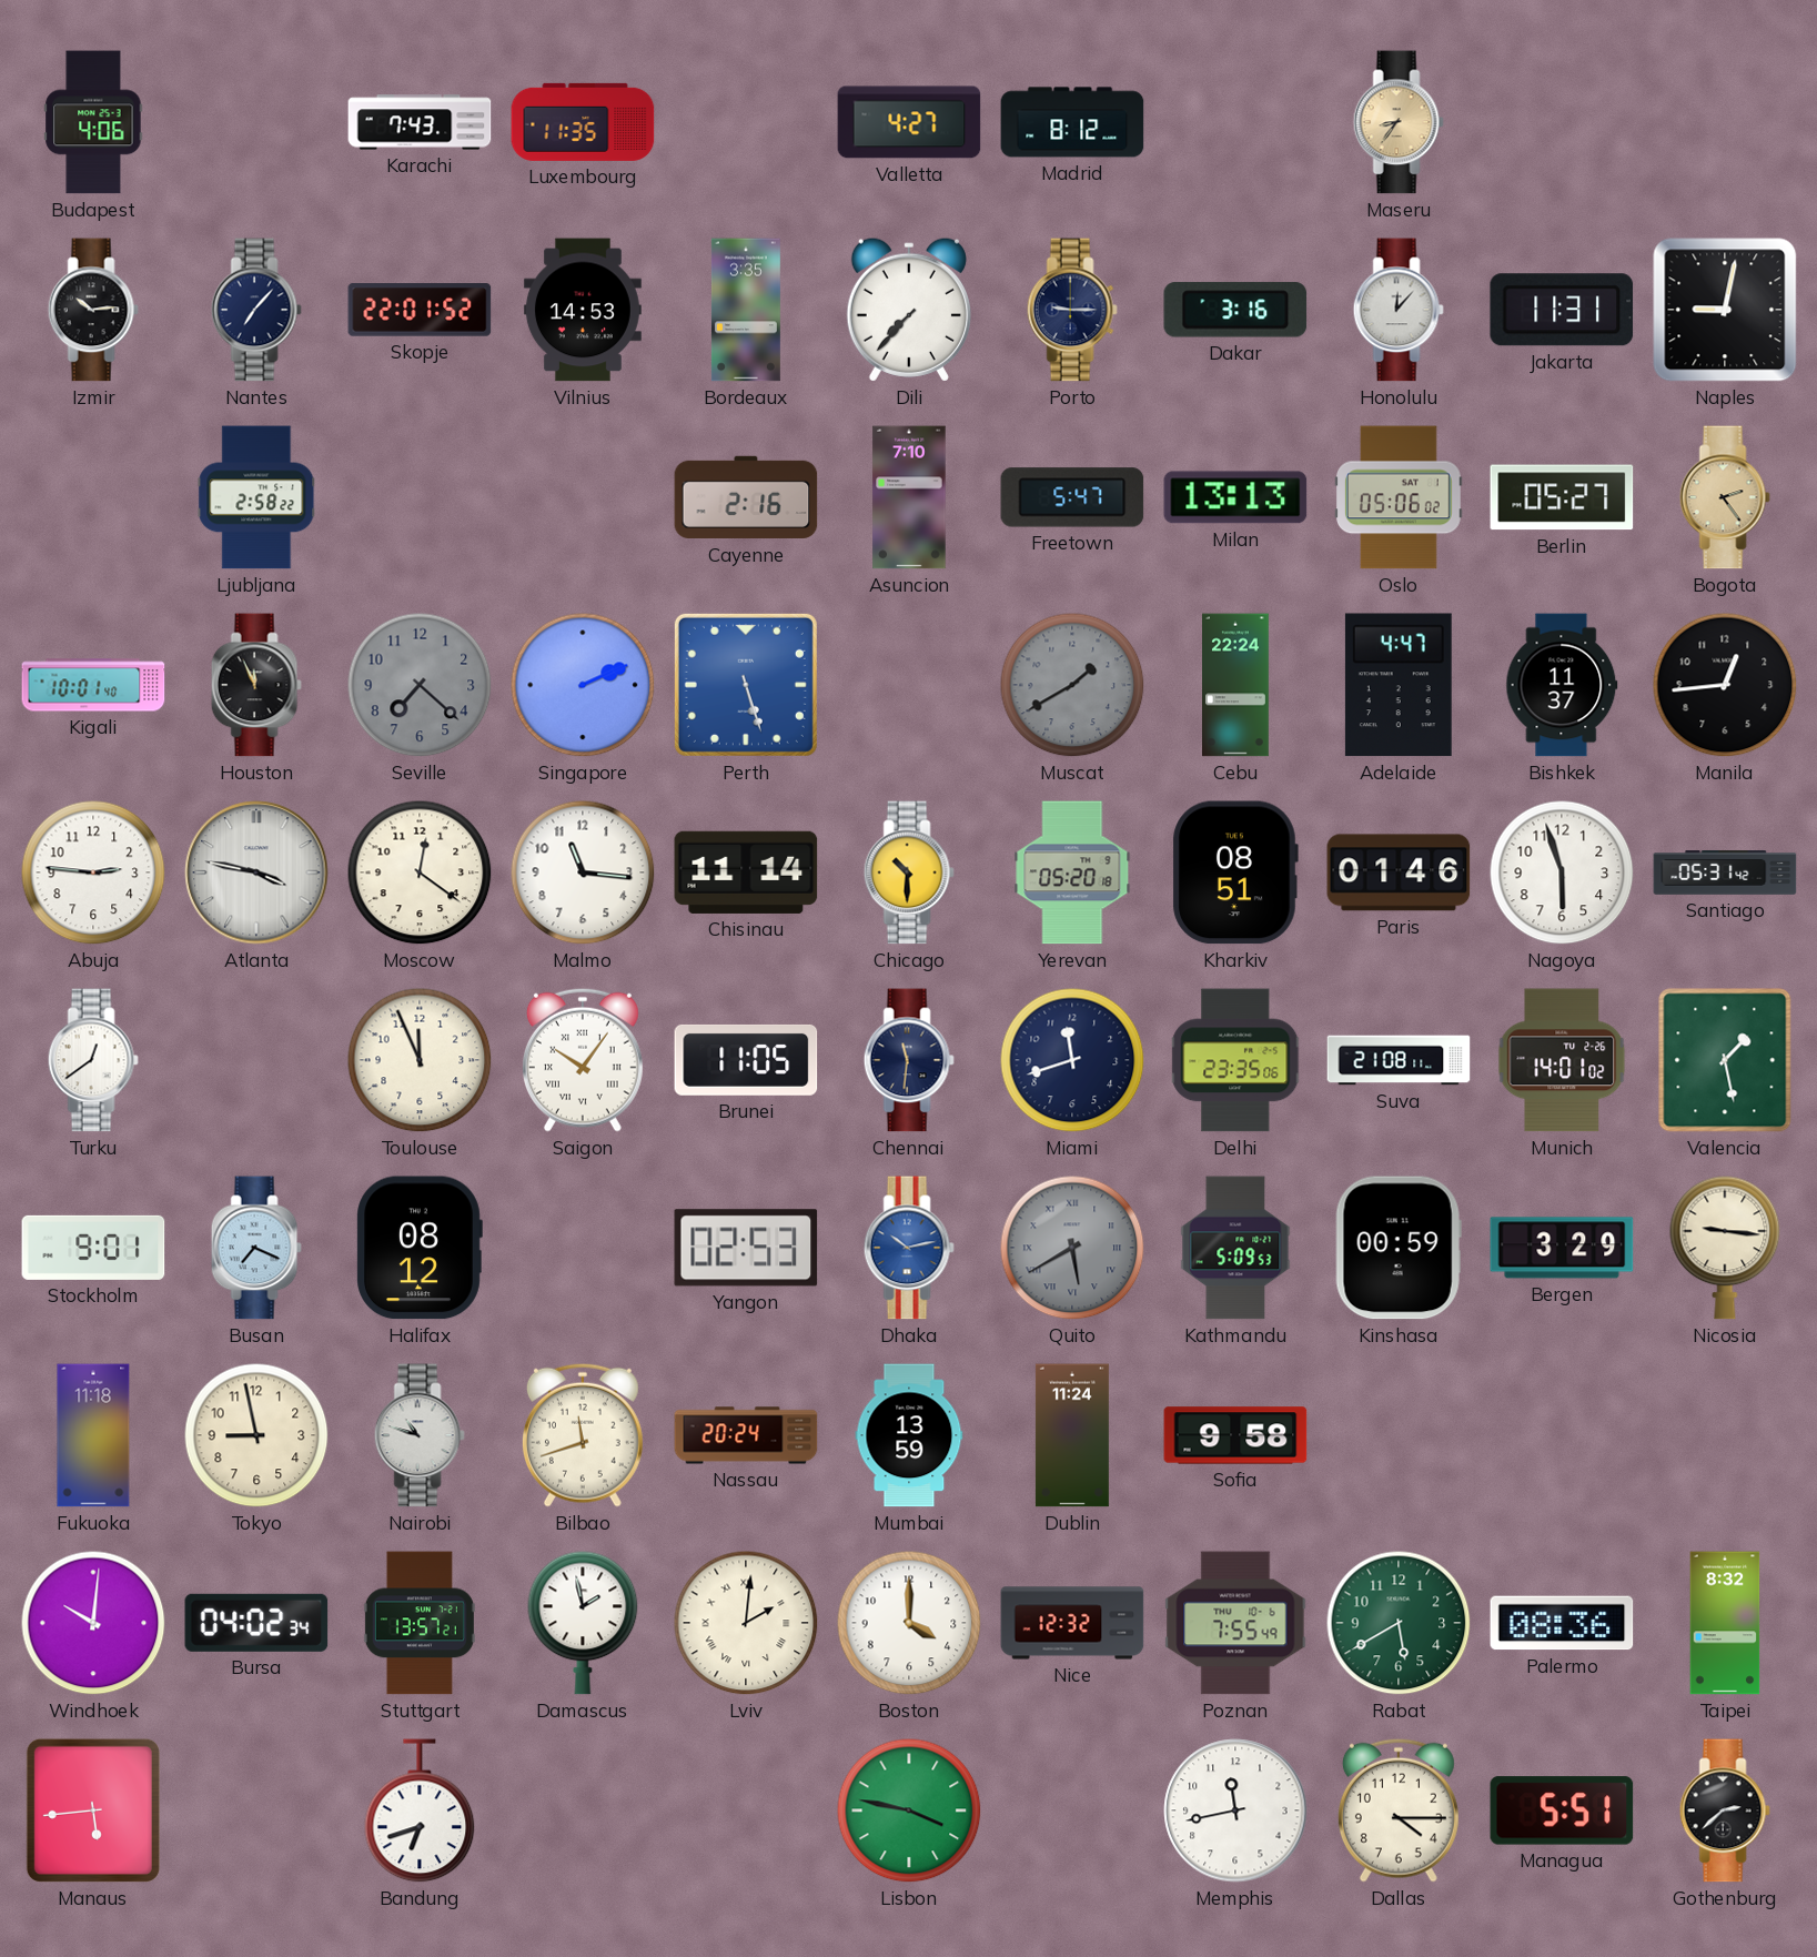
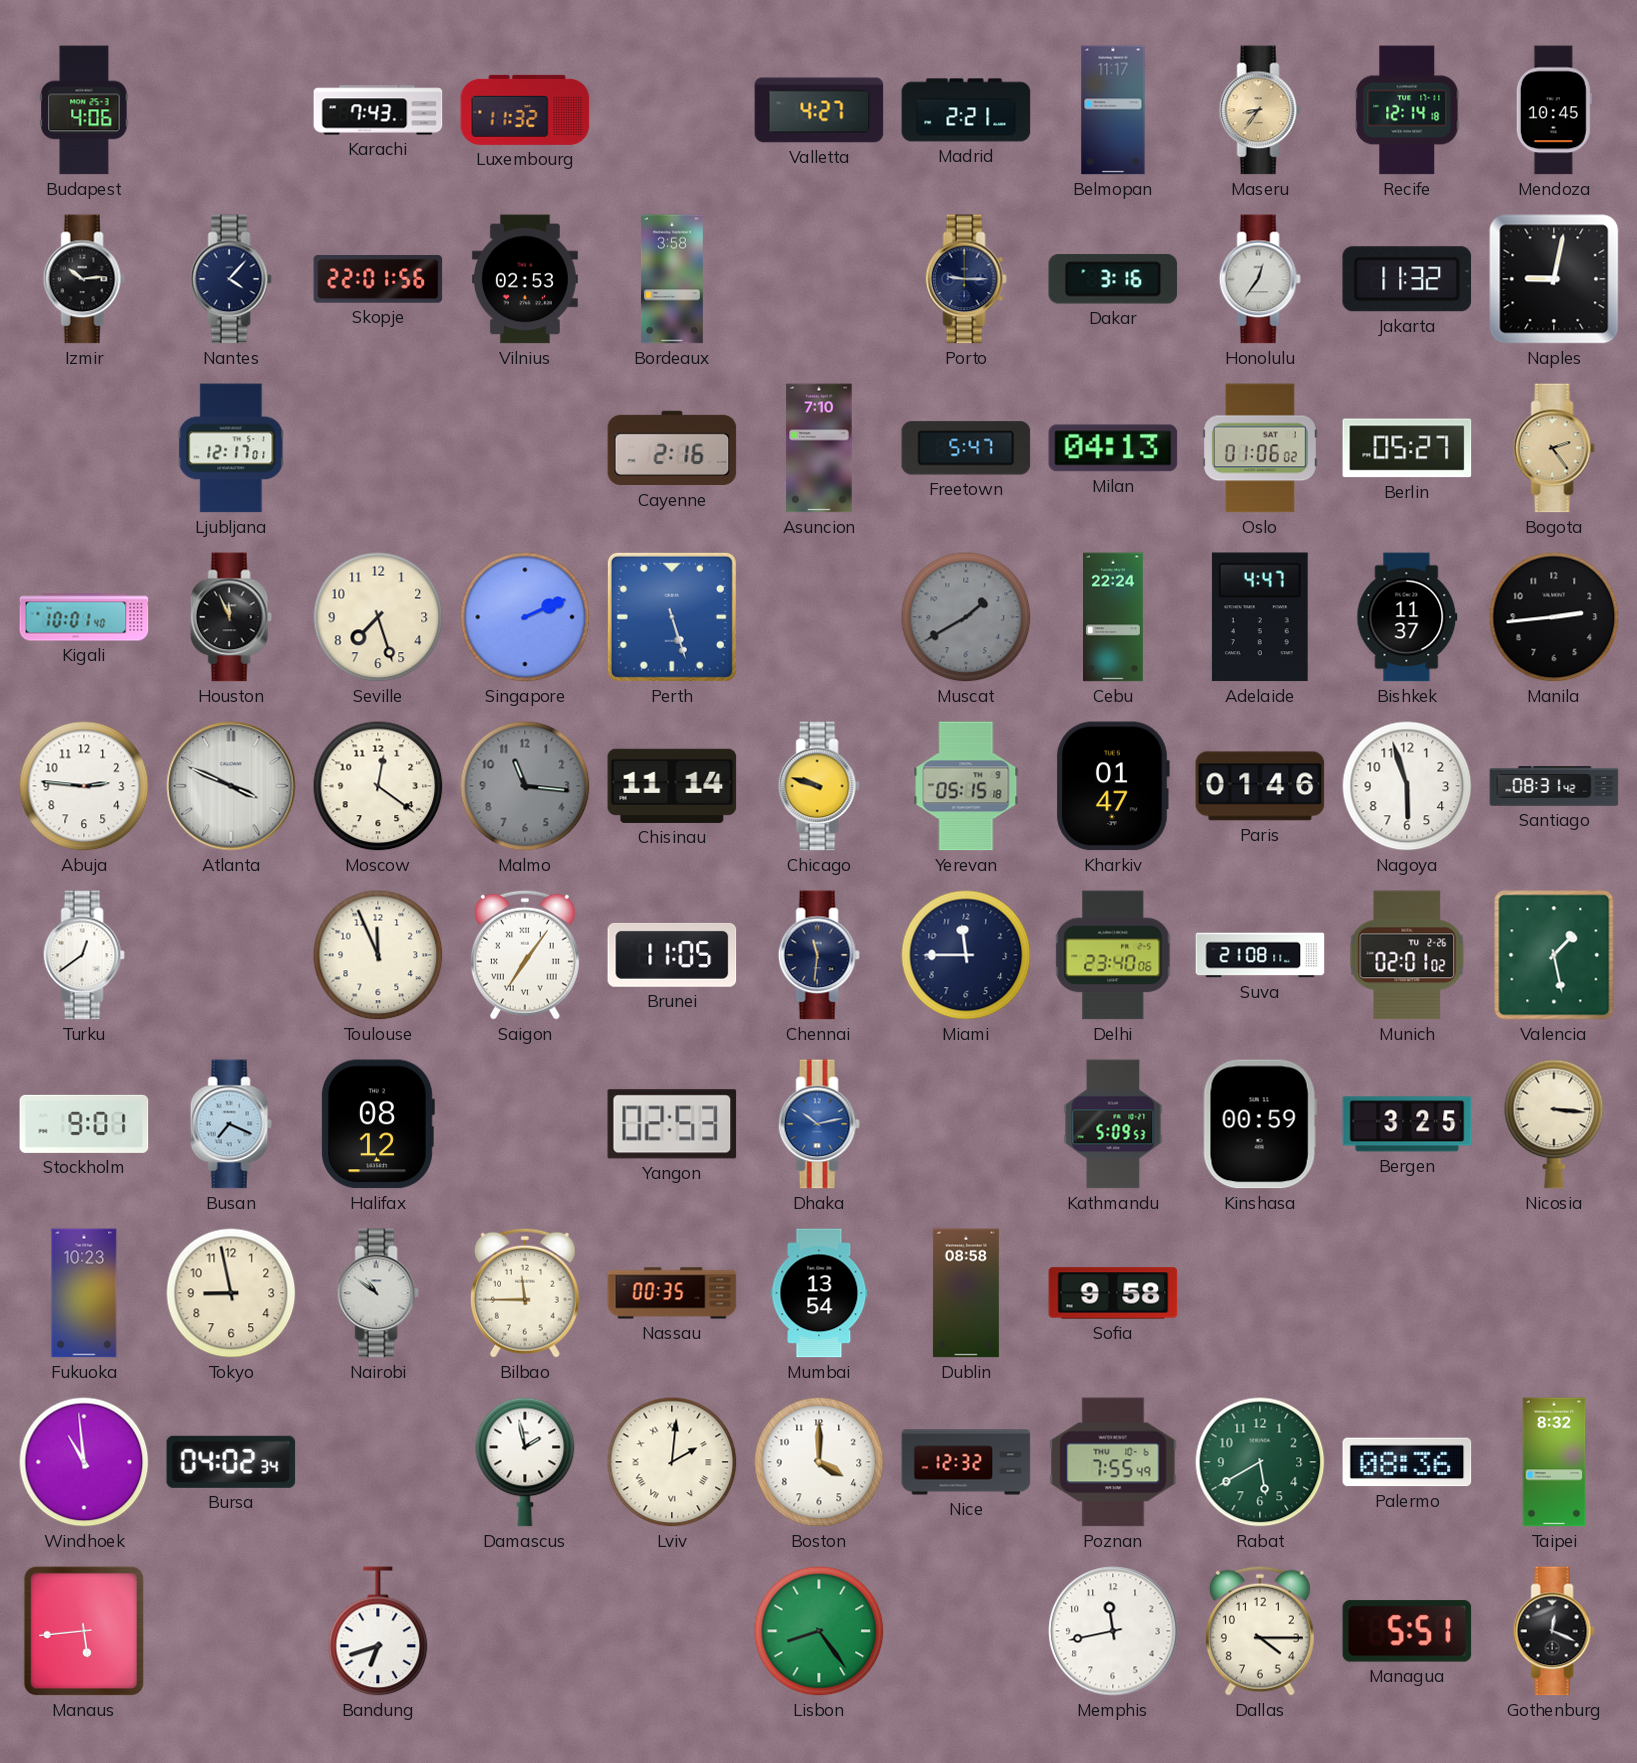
Luxembourg: 11:35 -> 11:32
Madrid: 8:12 -> 2:21
Belmopan: none -> 11:17
Recife: none -> 12:14
Mendoza: none -> 10:45
Nantes: 7:07 -> 4:07
Skopje: 22:01:52 -> 22:01:56
Vilnius: 14:53 -> 02:53
Bordeaux: 3:35 -> 3:58
Dili: 7:37 -> none
Honolulu: 12:07 -> 12:36
Jakarta: 11:31 -> 11:32
Ljubljana: 2:58 -> 12:17
Milan: 13:13 -> 04:13
Oslo: 05:06 -> 01:06
Seville: 7:22 -> 7:27
Seville dial: grey -> cream
Manila: 12:44 -> 2:44
Atlanta: 3:47 -> 3:49
Malmo dial: white -> grey
Chicago: 10:30 -> 9:48
Yerevan: 05:20 -> 05:15
Kharkiv: 08:51 -> 01:47
Santiago: 05:31 -> 08:31
Saigon: 10:06 -> 7:06
Miami: 11:42 -> 11:45
Delhi: 23:35 -> 23:40
Munich: 14:01 -> 02:01
Quito: 5:40 -> none
Bergen: 3:29 -> 3:25
Nicosia: 9:16 -> 3:16
Fukuoka: 11:18 -> 10:23
Nairobi: 10:48 -> 10:51
Bilbao: 11:42 -> 11:45
Nassau: 20:24 -> 00:35
Mumbai: 13:59 -> 13:54
Dublin: 11:24 -> 08:58
Windhoek: 10:01 -> 10:59
Stuttgart: 13:57 -> none
Lisbon: 3:47 -> 8:24
Gothenburg: 2:38 -> 12:19
